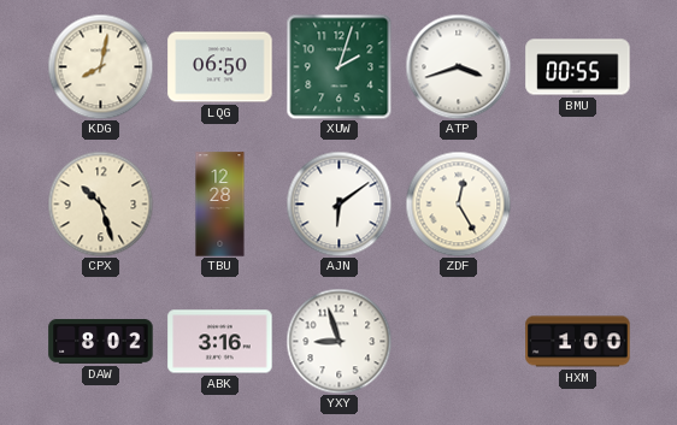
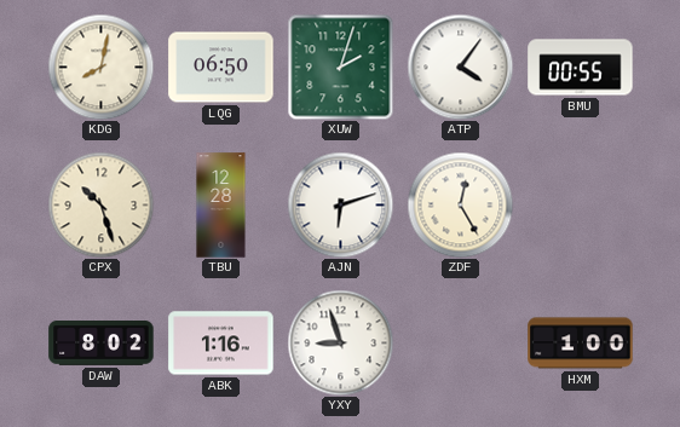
ATP: 3:42 -> 4:06
AJN: 6:09 -> 6:12
ABK: 3:16 -> 1:16
